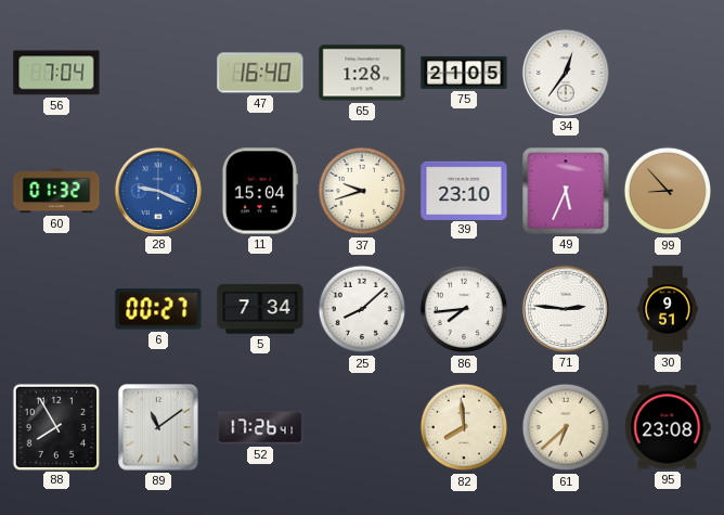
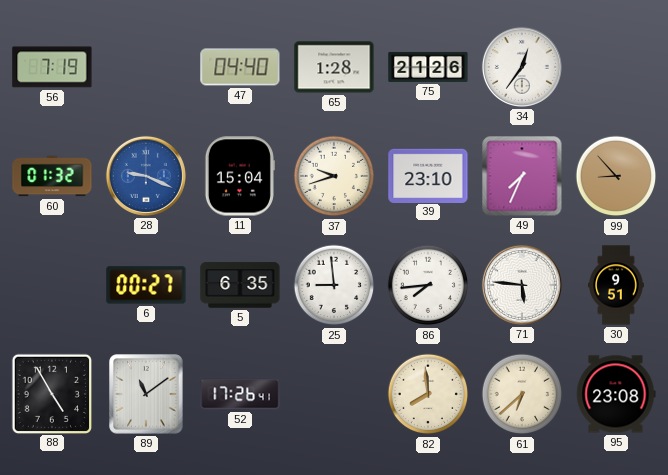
56: 7:04 -> 7:19
47: 16:40 -> 04:40
75: 21:05 -> 21:26
49: 5:34 -> 7:34
5: 7:34 -> 6:35
25: 8:08 -> 8:59
71: 2:46 -> 5:46
88: 7:55 -> 4:55
